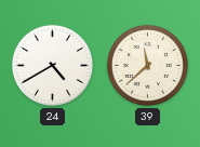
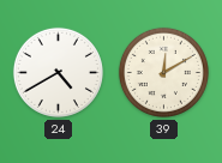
39: 11:38 -> 12:10
